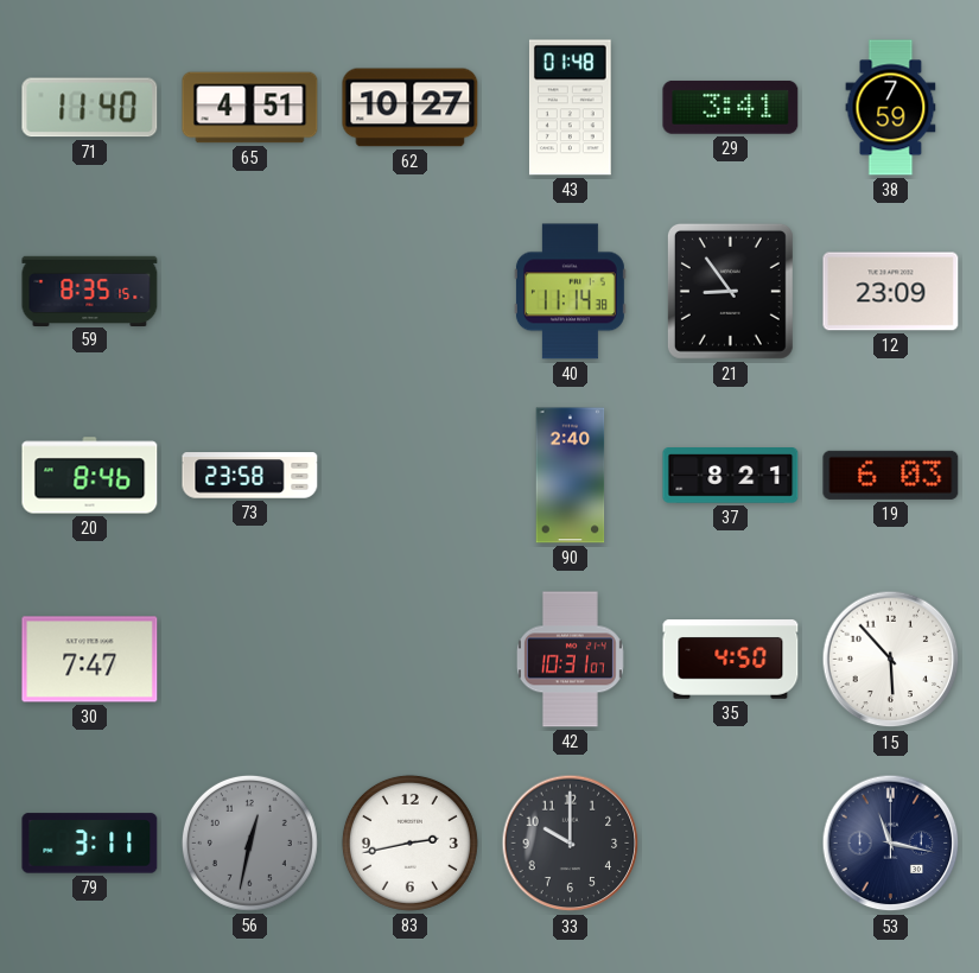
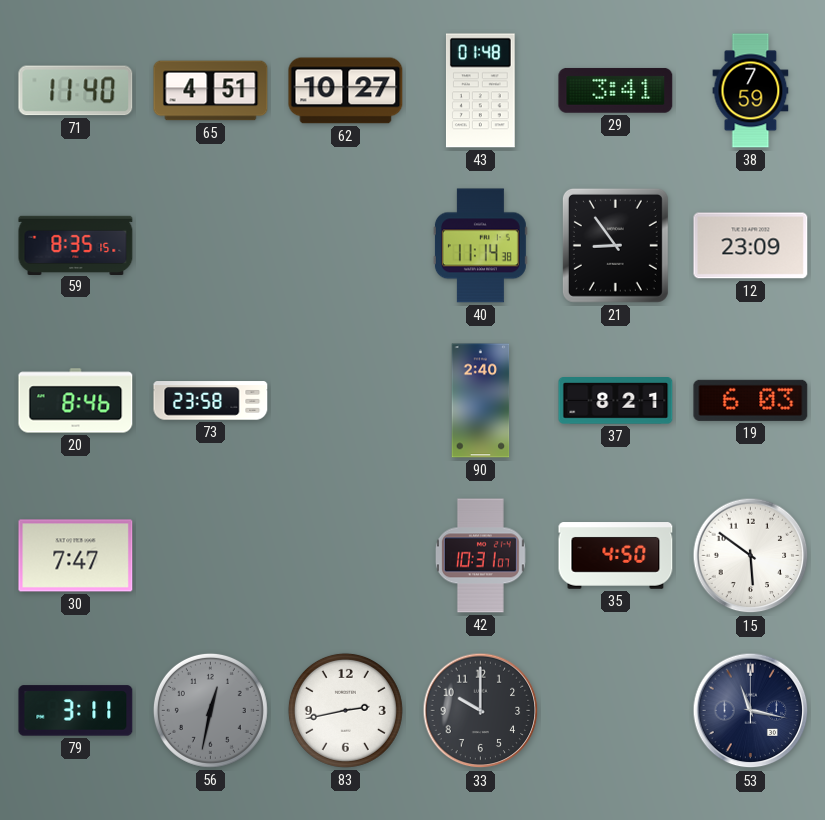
15: 5:53 -> 5:51
